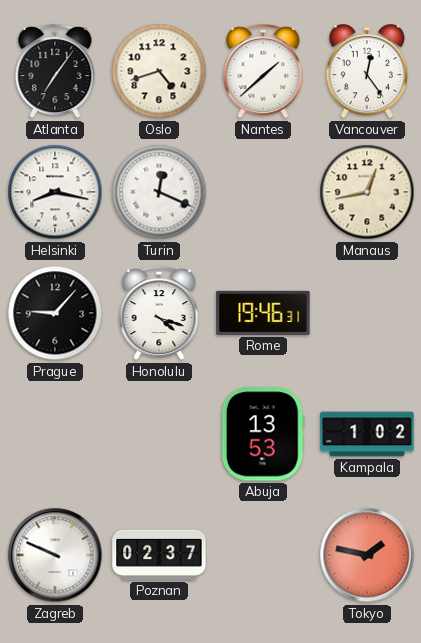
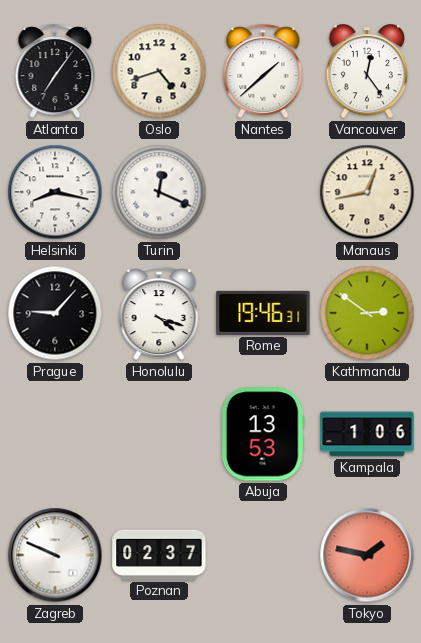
Kathmandu: none -> 2:51
Kampala: 1:02 -> 1:06
